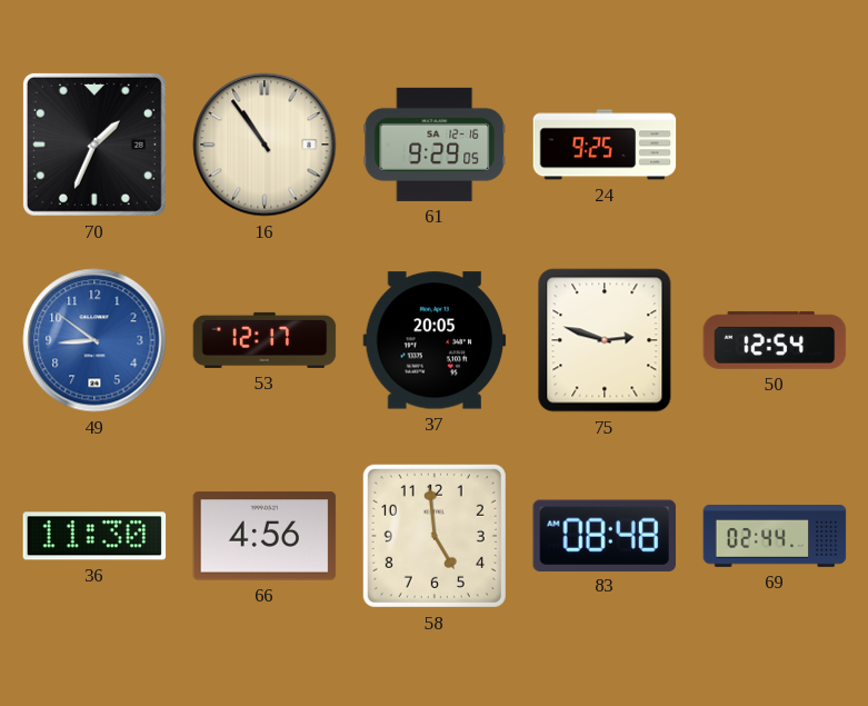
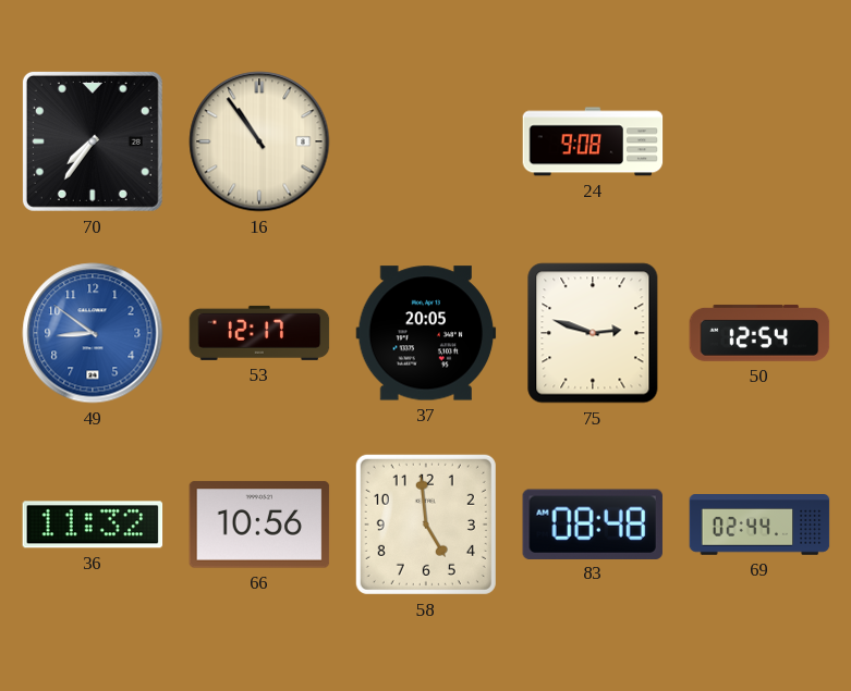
70: 1:34 -> 7:36
61: 9:29 -> none
24: 9:25 -> 9:08
36: 11:30 -> 11:32
66: 4:56 -> 10:56
